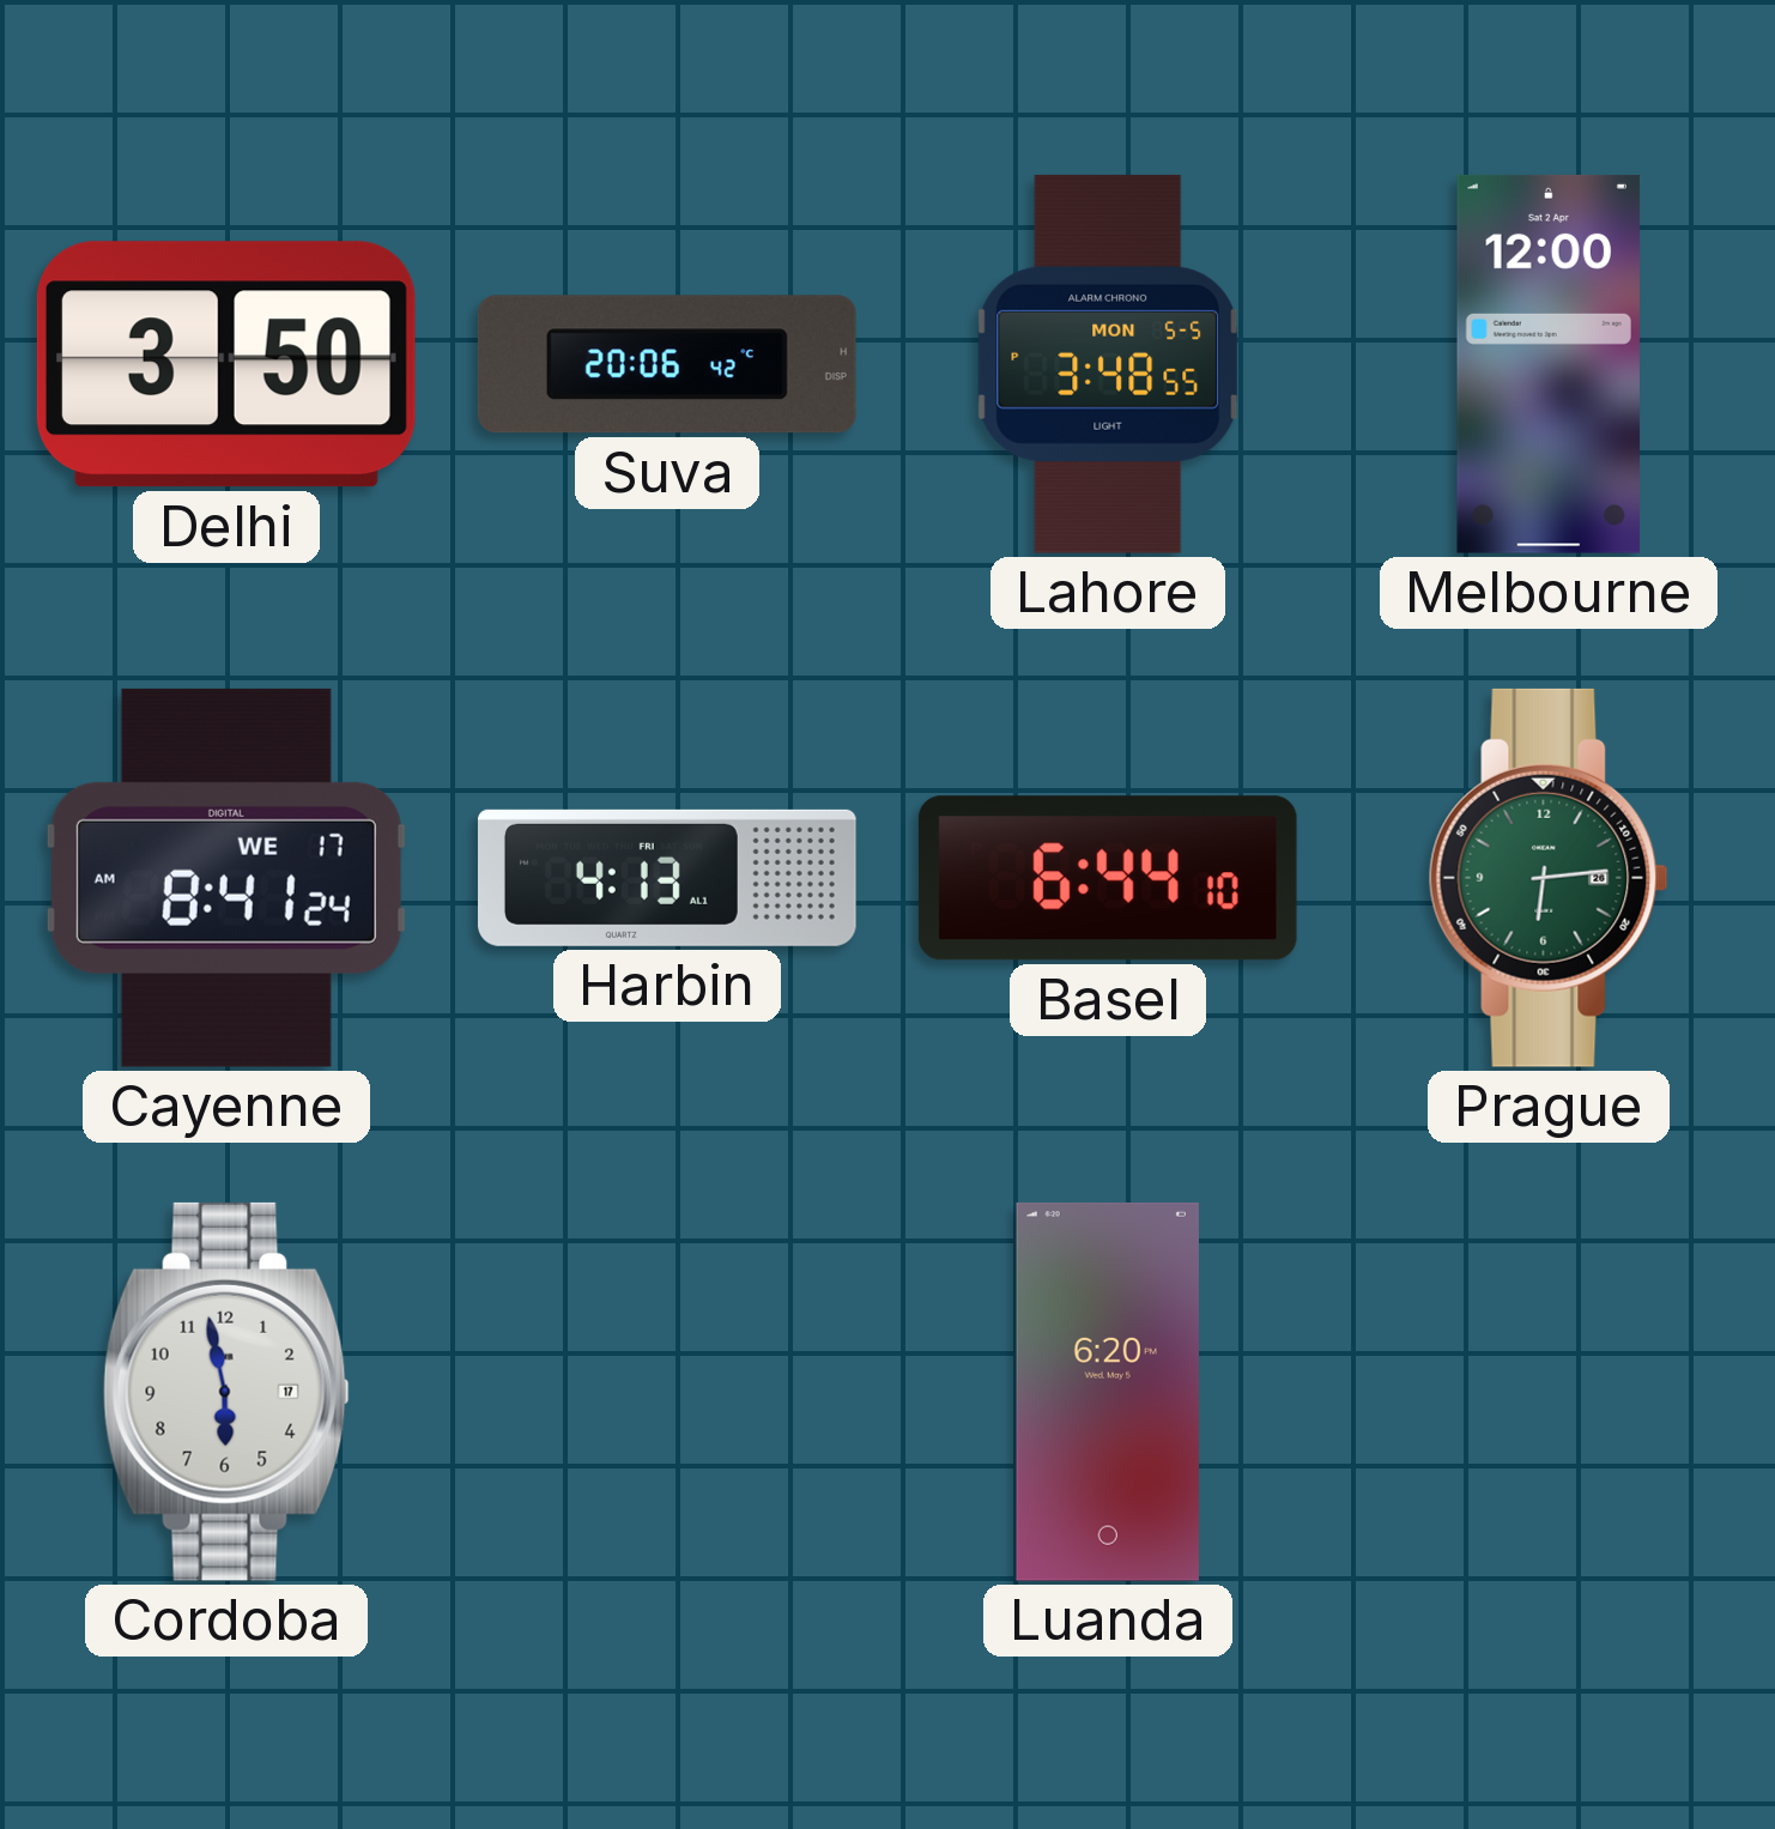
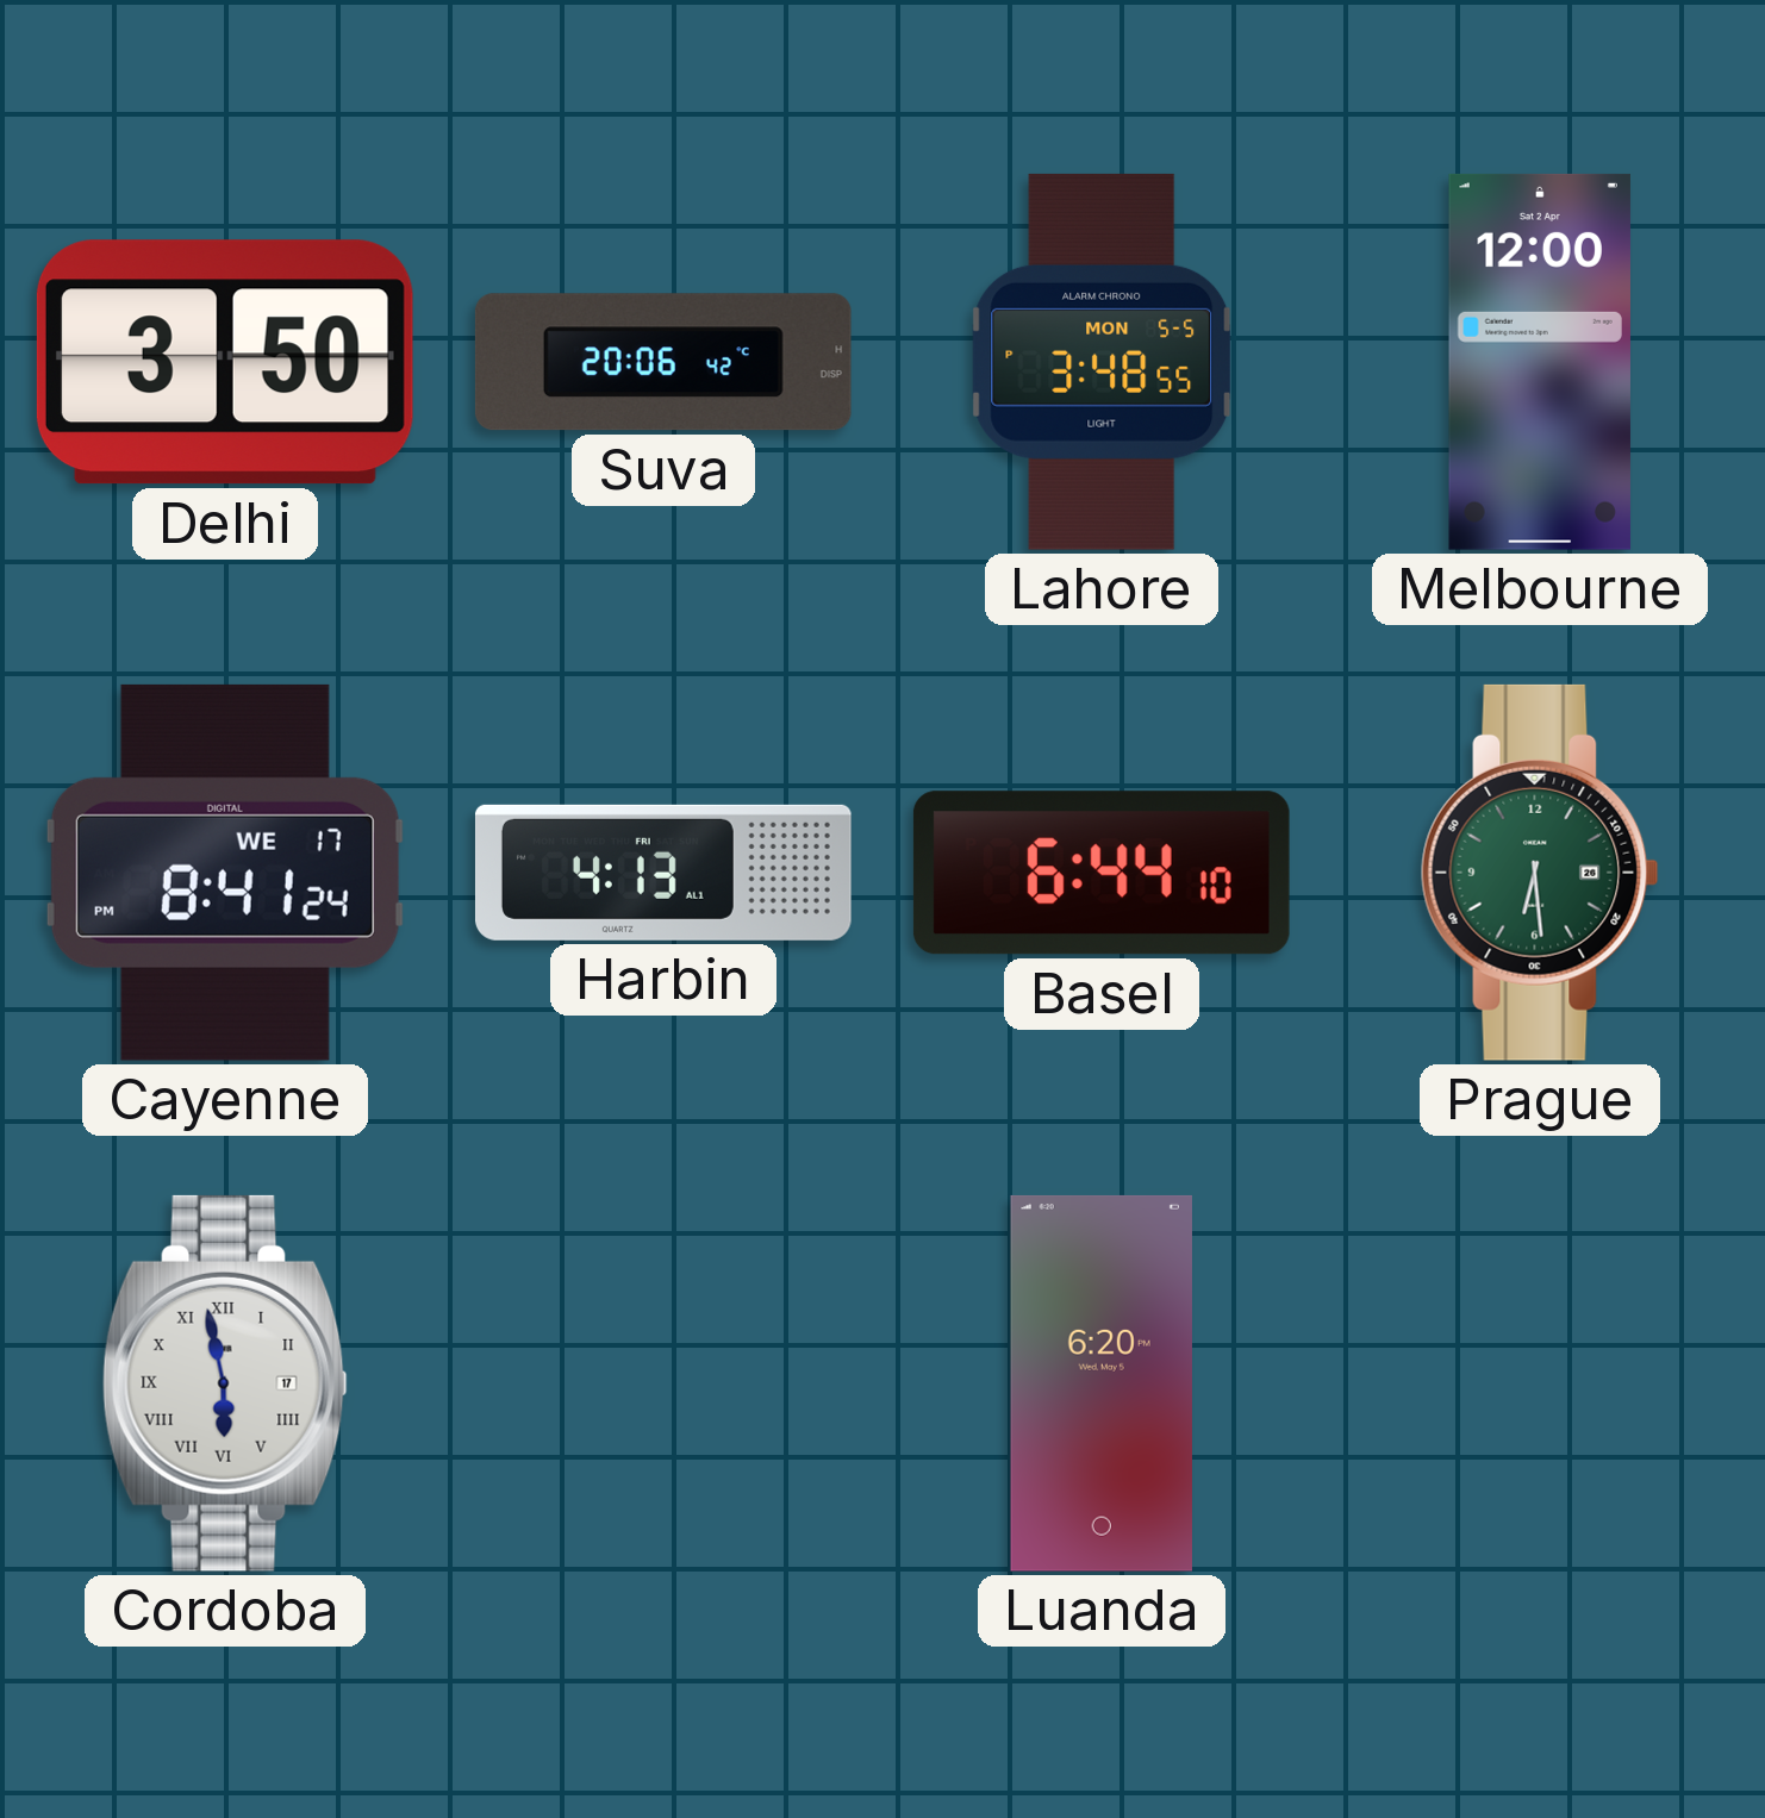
Cayenne: 8:41:24 AM -> 8:41:24 PM
Prague: 6:14 -> 6:29
Cordoba numerals: Arabic -> Roman
